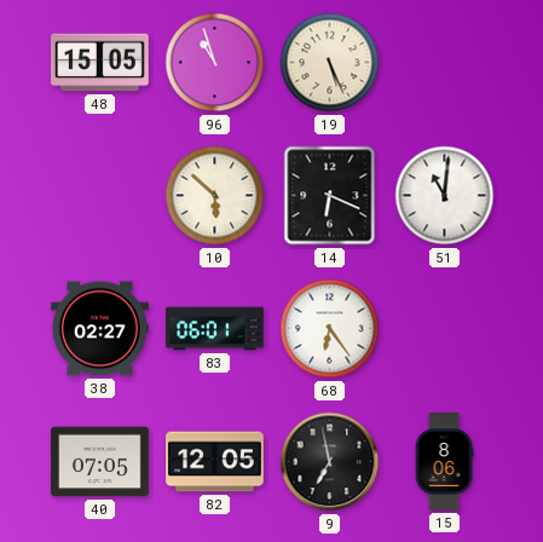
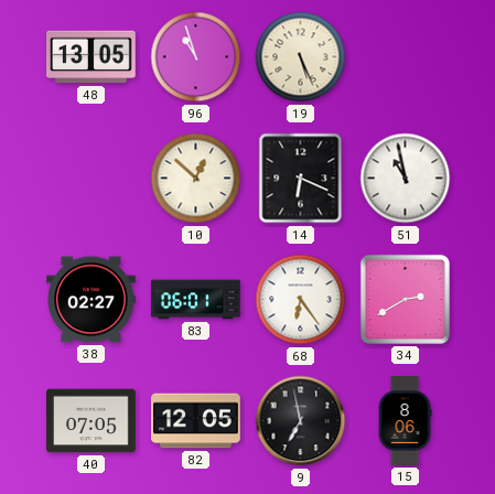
48: 15:05 -> 13:05
10: 5:52 -> 12:52
51: 11:01 -> 10:58
34: none -> 2:40
